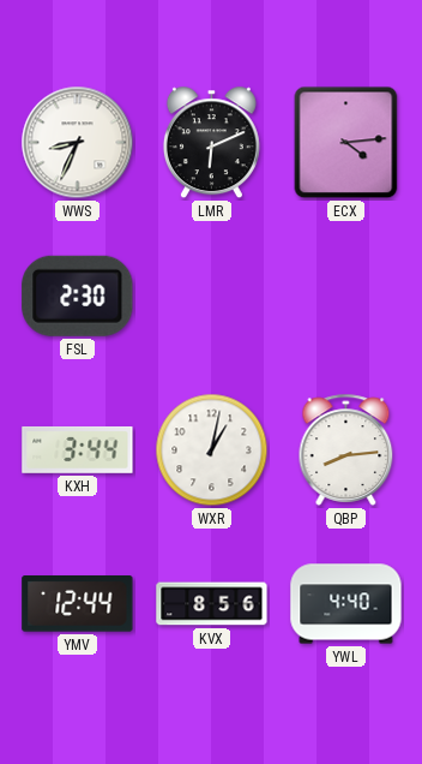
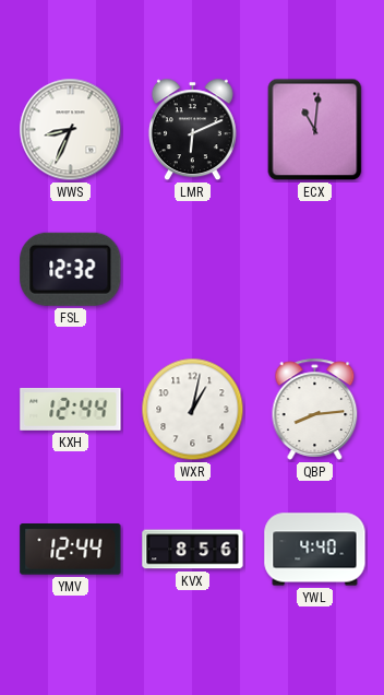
ECX: 4:14 -> 11:01
FSL: 2:30 -> 12:32
KXH: 3:44 -> 12:44
